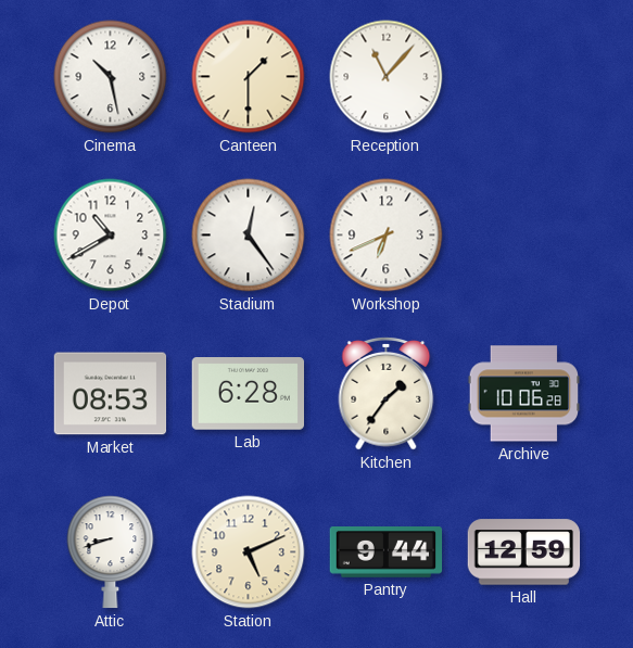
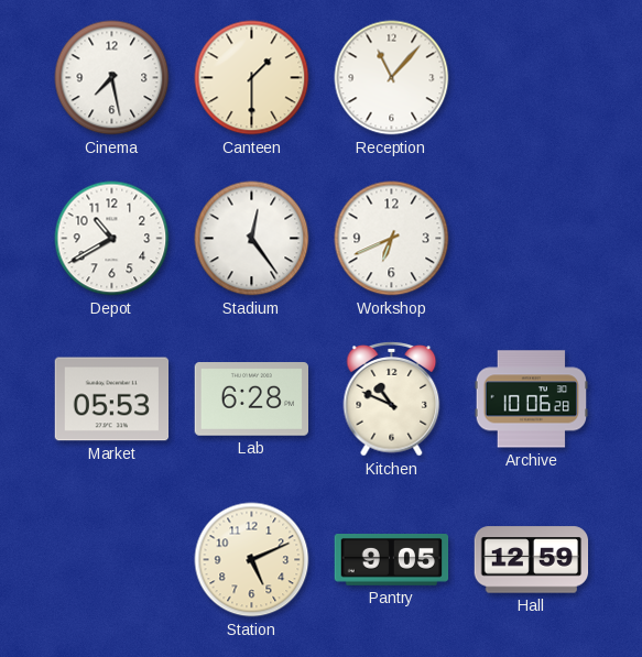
Cinema: 10:28 -> 7:28
Market: 08:53 -> 05:53
Kitchen: 1:36 -> 10:49
Attic: 8:42 -> none
Pantry: 9:44 -> 9:05
